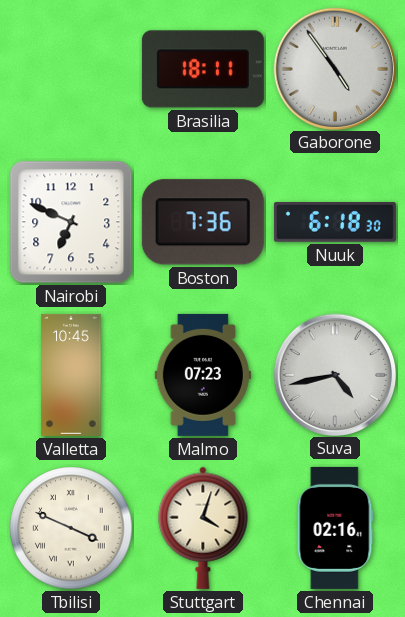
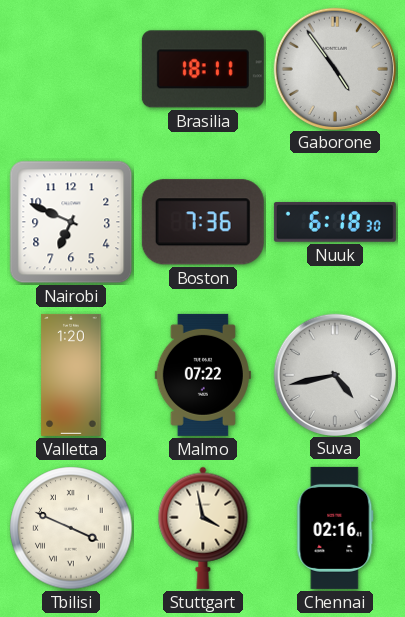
Valletta: 10:45 -> 1:20
Malmo: 07:23 -> 07:22
Stuttgart: 4:03 -> 3:58
